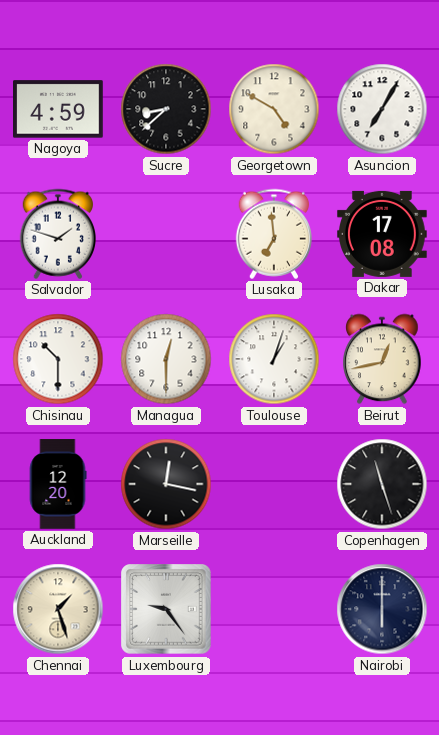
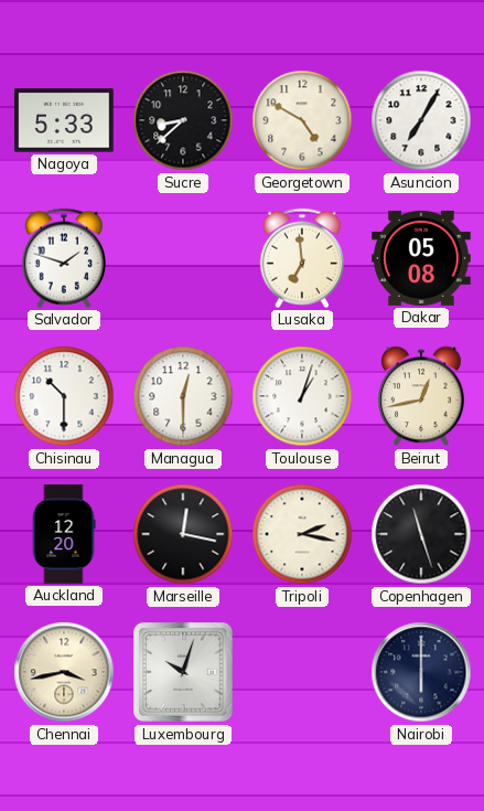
Nagoya: 4:59 -> 5:33
Dakar: 17:08 -> 05:08
Tripoli: none -> 2:17
Chennai: 1:27 -> 3:43
Luxembourg: 9:24 -> 10:03
